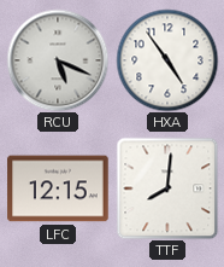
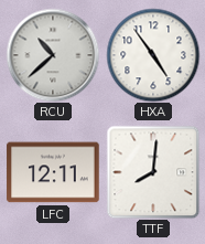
RCU: 5:19 -> 10:38
LFC: 12:15 -> 12:11
